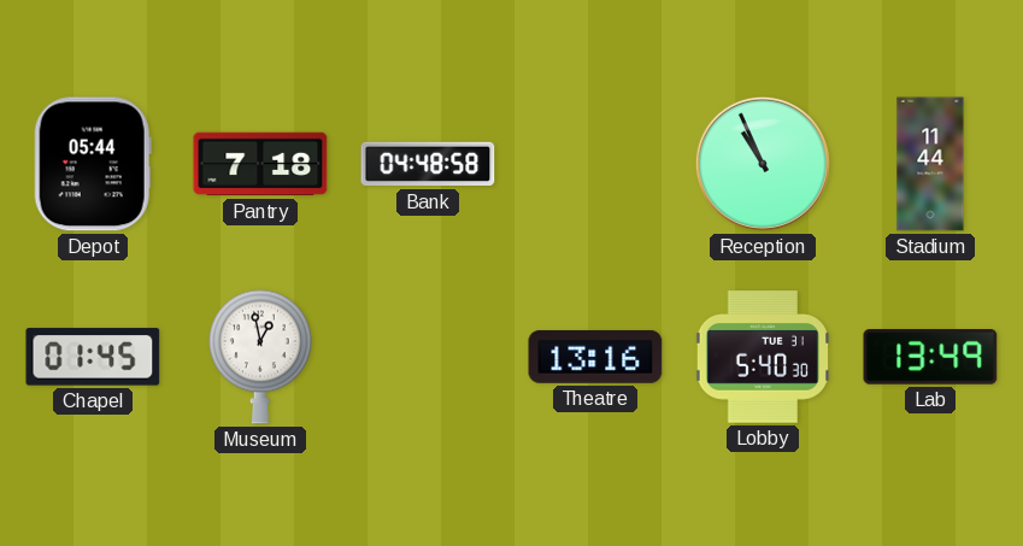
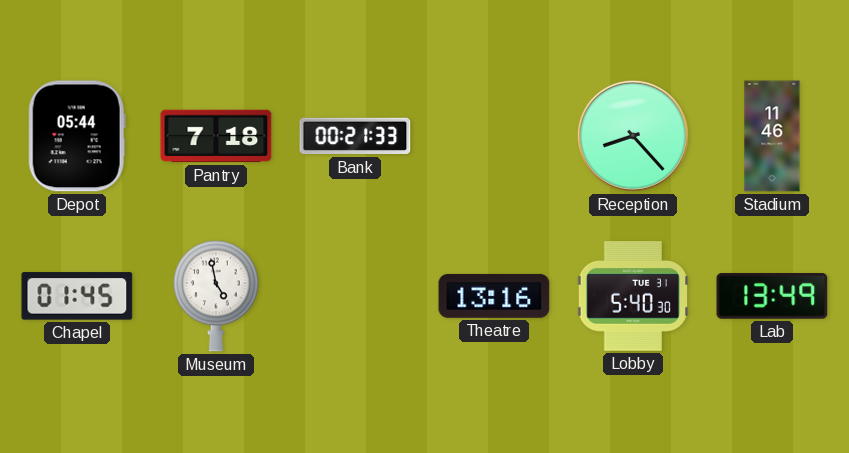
Bank: 04:48 -> 00:21
Reception: 10:56 -> 8:23
Stadium: 11:44 -> 11:46
Museum: 12:58 -> 4:58
